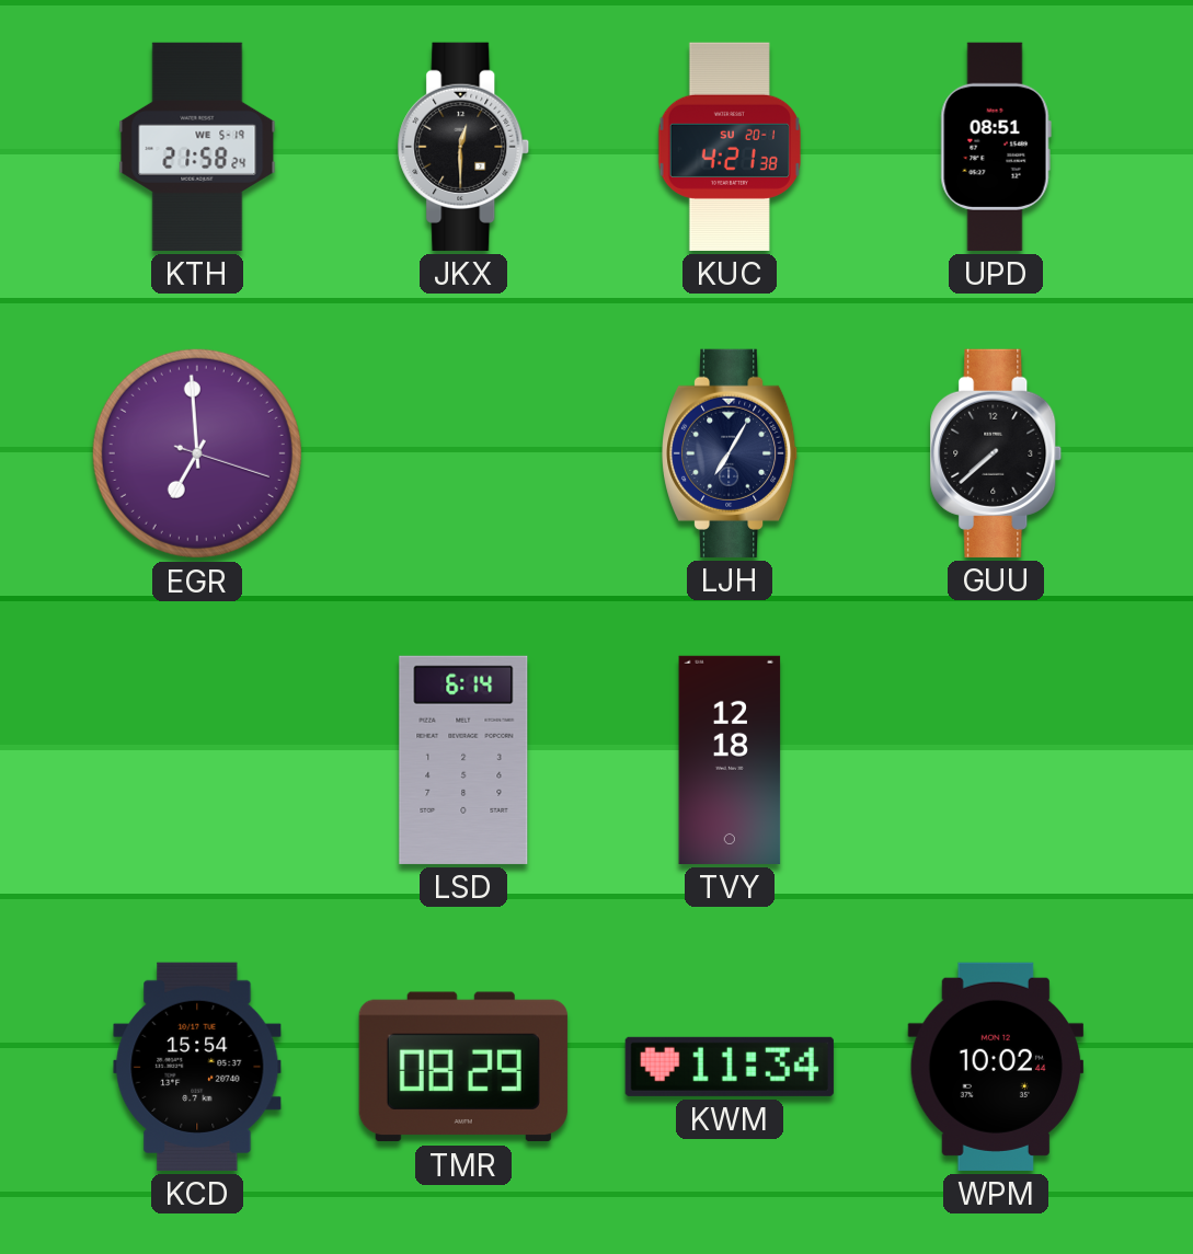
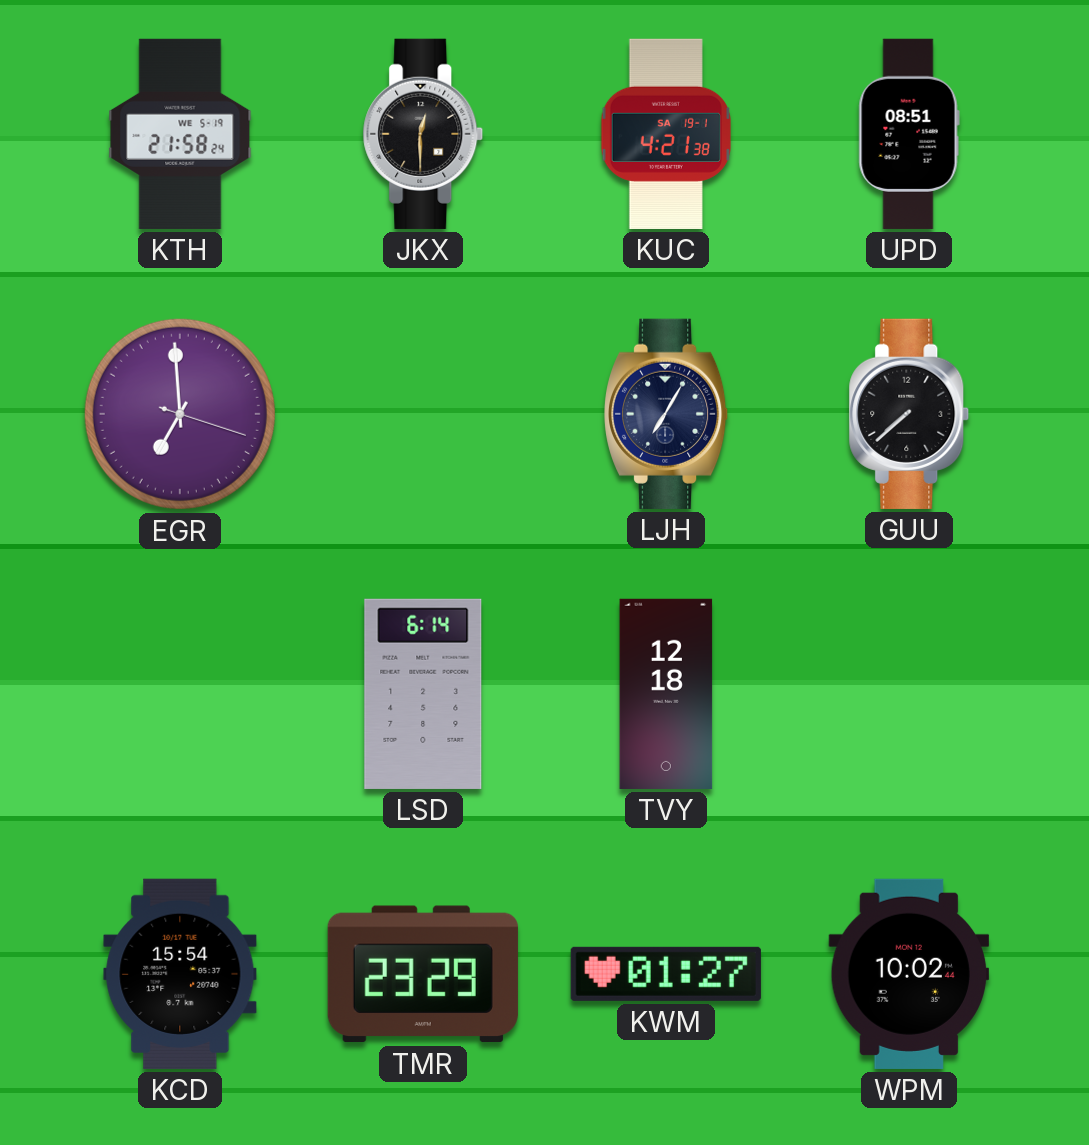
KUC date: SU 20-1 -> SA 19-1
TMR: 08:29 -> 23:29
KWM: 11:34 -> 01:27
